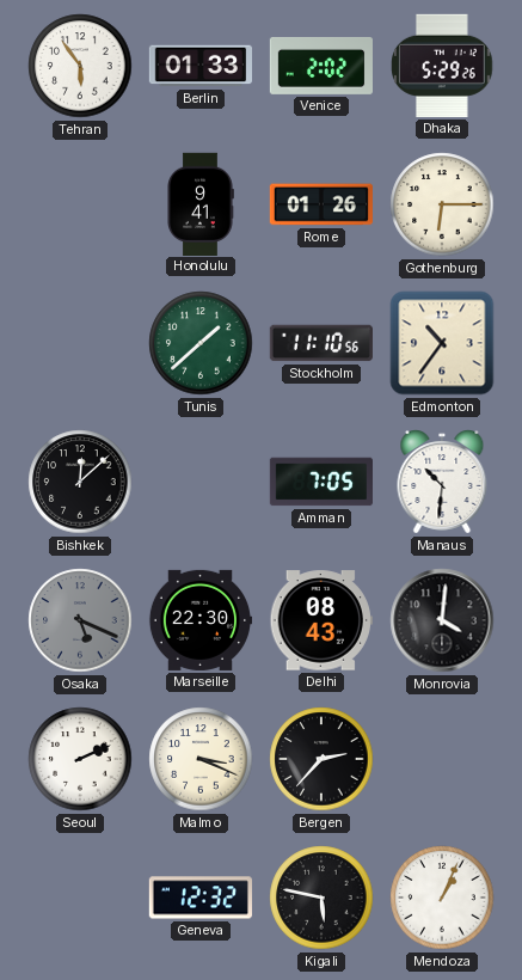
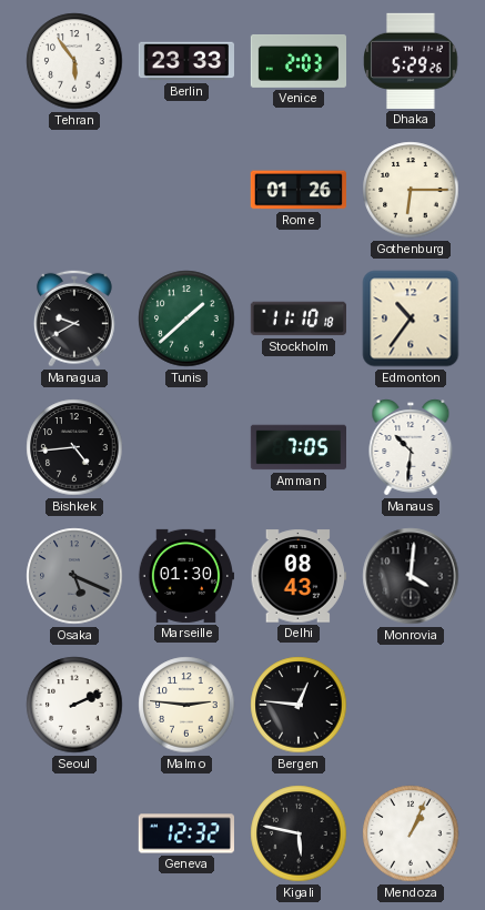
Berlin: 01:33 -> 23:33
Venice: 2:02 -> 2:03
Honolulu: 9:41 -> none
Managua: none -> 9:40
Stockholm: 11:10:56 -> 11:10:18
Bishkek: 12:08 -> 4:44
Marseille: 22:30 -> 01:30
Malmo: 3:19 -> 2:46
Bergen: 2:37 -> 12:46
